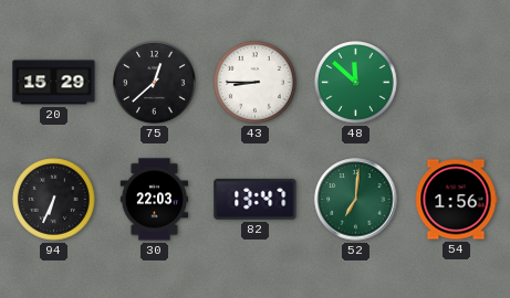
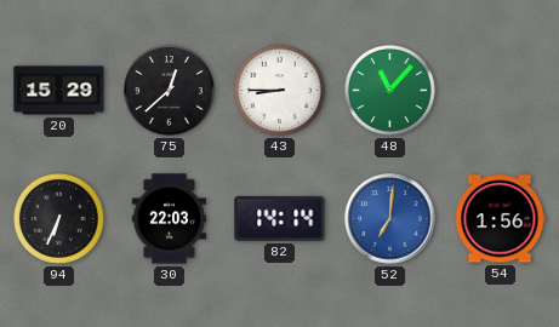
48: 11:52 -> 11:07
82: 13:47 -> 14:14
52 dial: green -> blue
